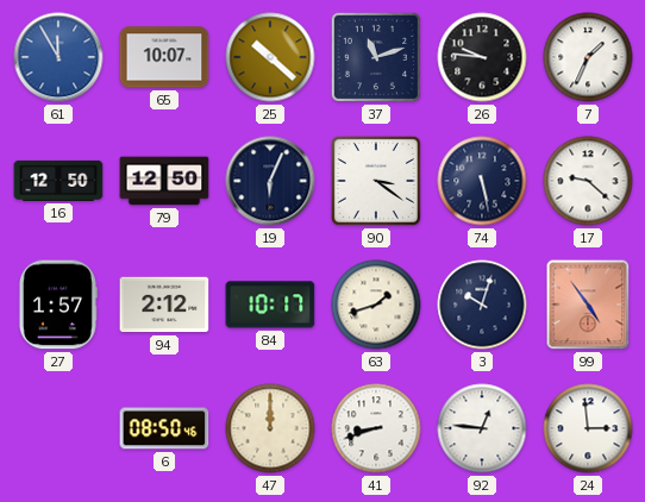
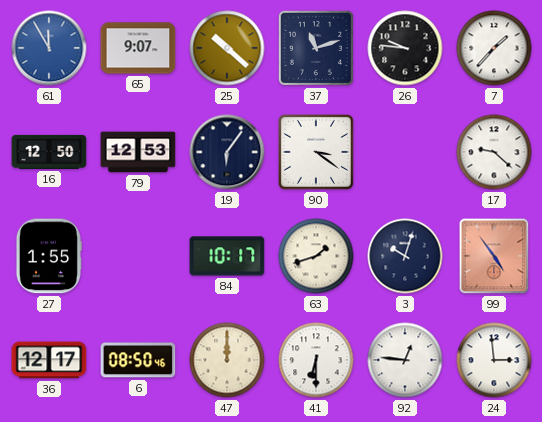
65: 10:07 -> 9:07
7: 1:34 -> 1:37
79: 12:50 -> 12:53
19: 6:04 -> 6:06
74: 5:28 -> none
27: 1:57 -> 1:55
94: 2:12 -> none
36: none -> 12:17
41: 8:42 -> 6:30
